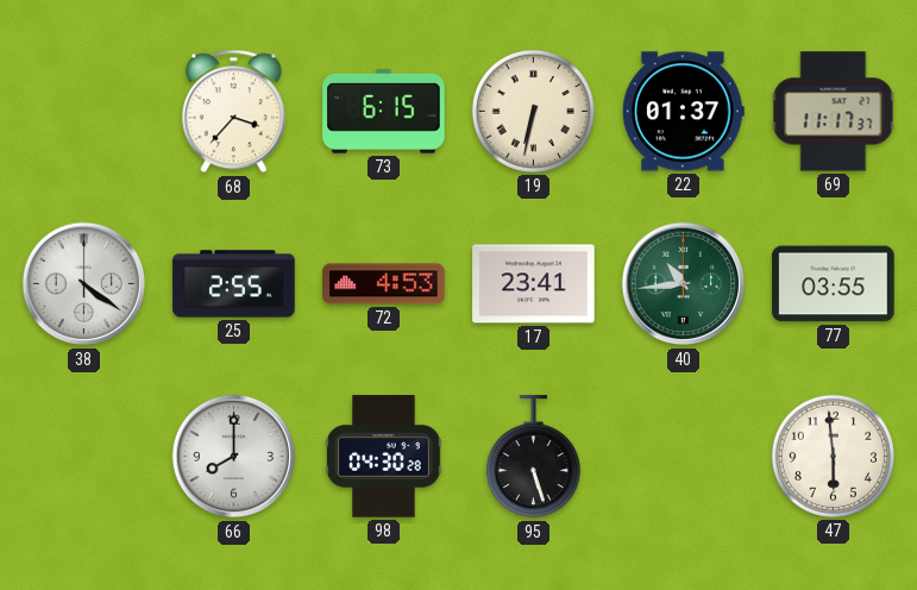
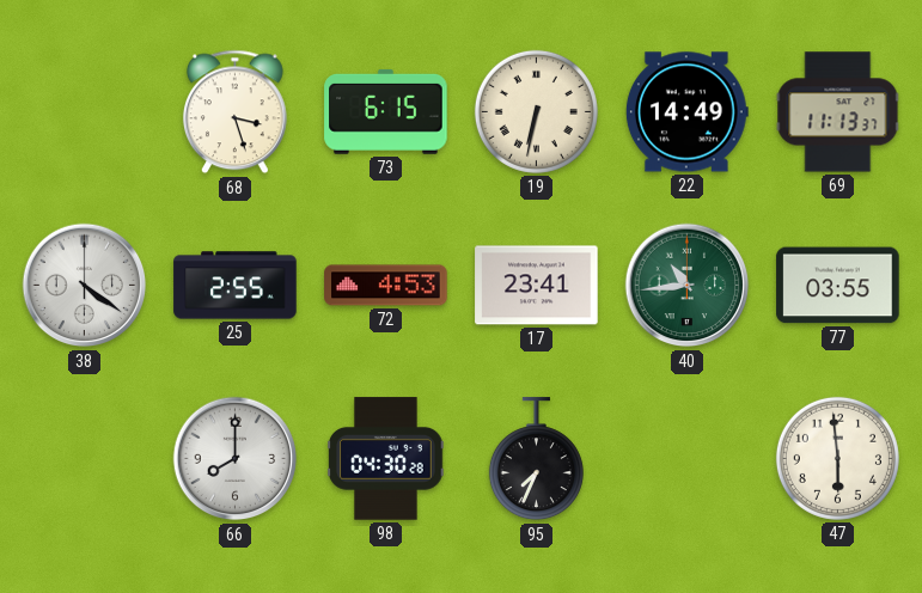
68: 3:37 -> 3:27
22: 01:37 -> 14:49
69: 11:17 -> 11:13
95: 5:27 -> 7:34
